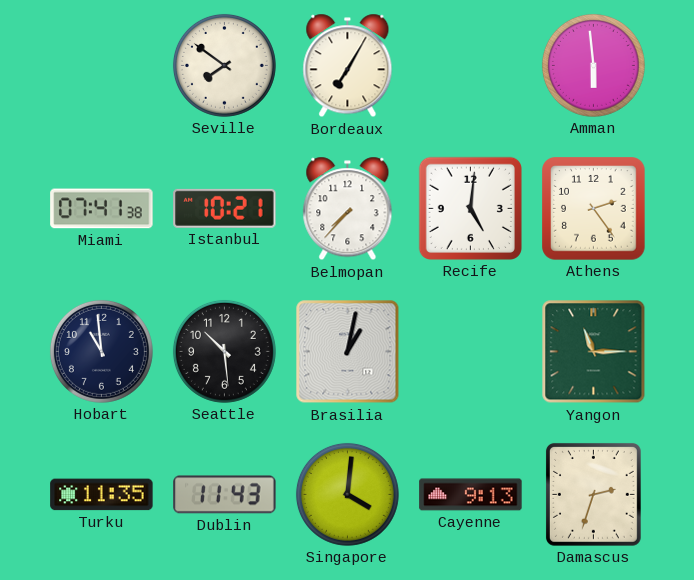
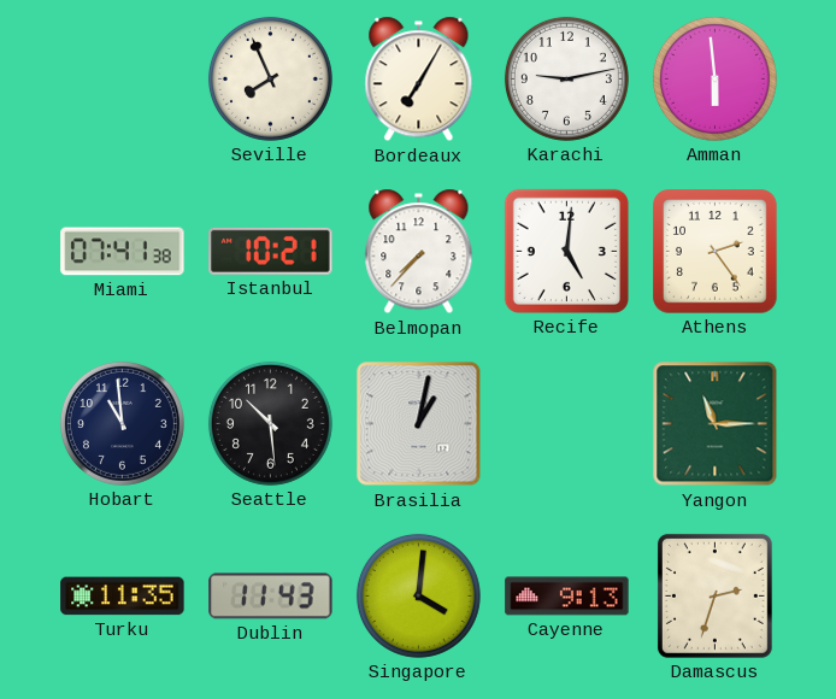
Seville: 7:51 -> 7:56
Karachi: none -> 9:13
